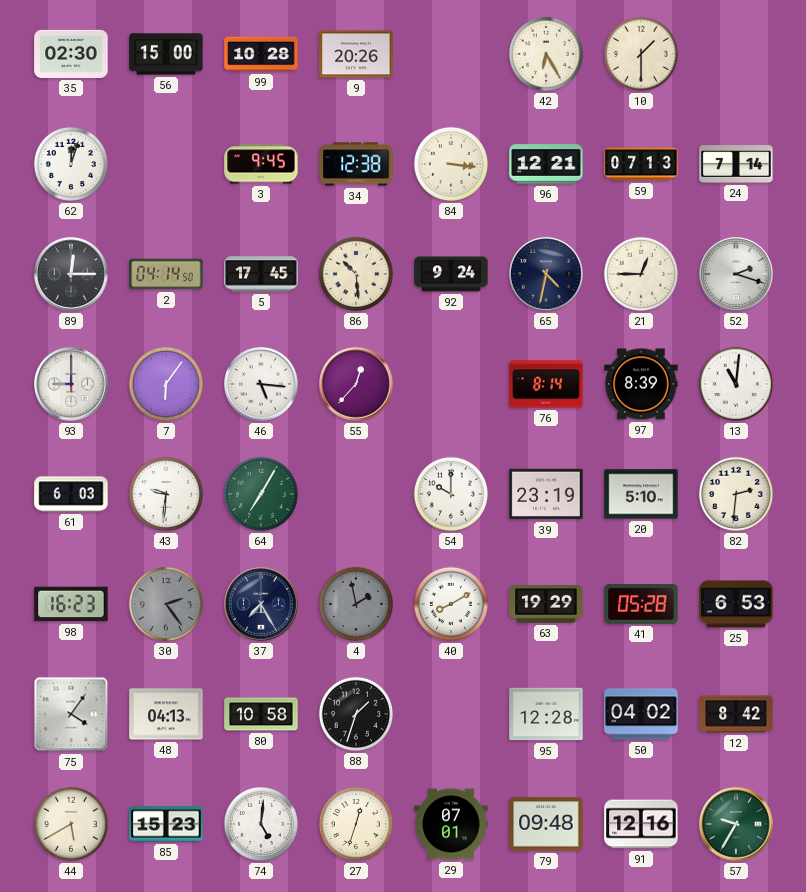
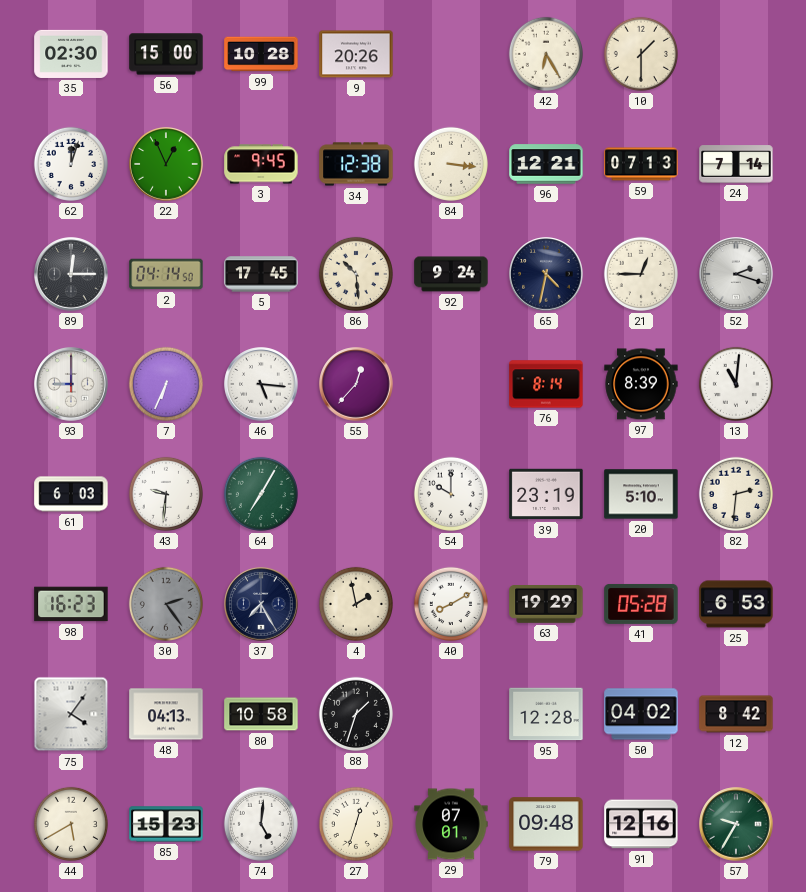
22: none -> 12:56
7: 6:06 -> 6:34
4 dial: grey -> cream
